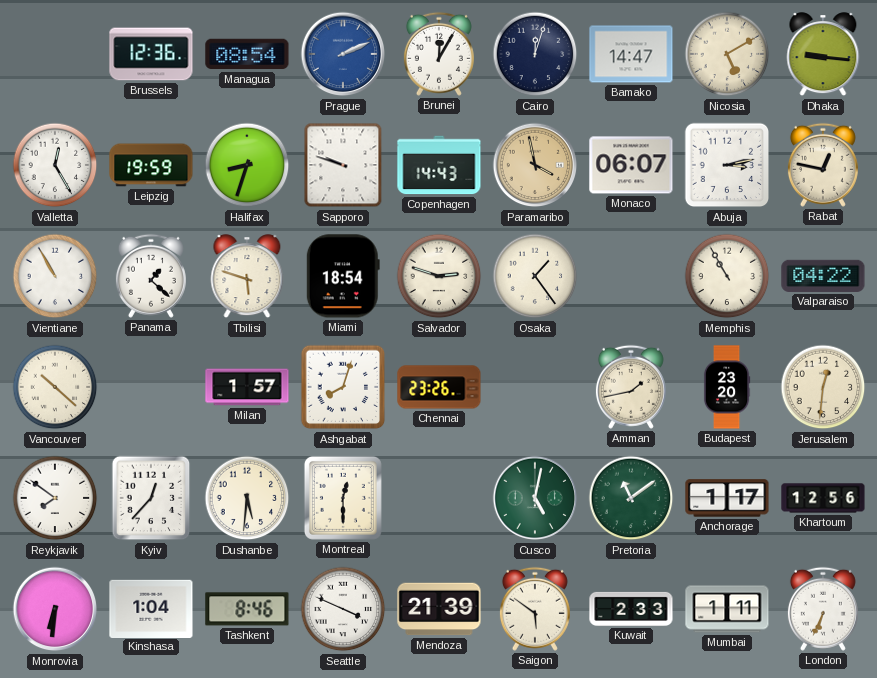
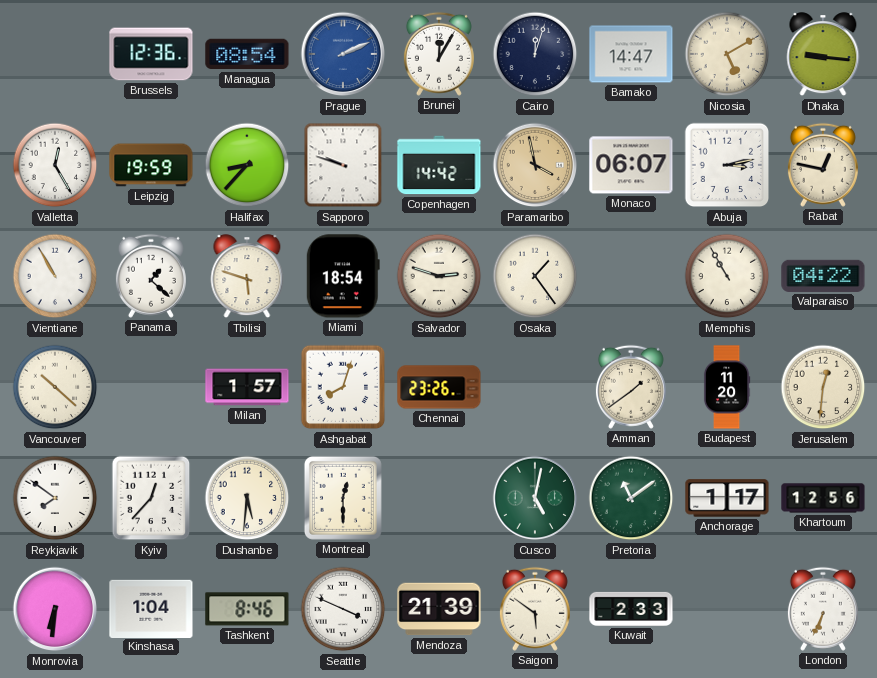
Halifax: 8:33 -> 8:37
Copenhagen: 14:43 -> 14:42
Amman: 1:43 -> 1:39
Budapest: 23:20 -> 11:20
Mumbai: 1:11 -> none
